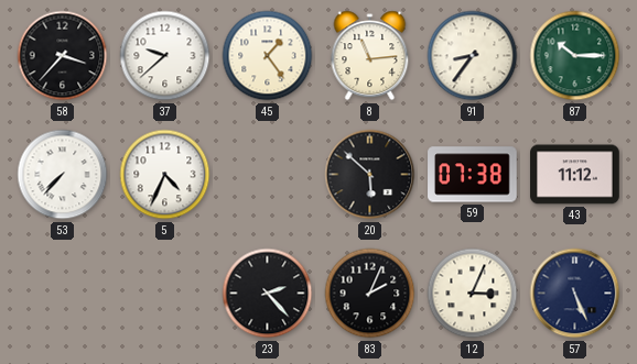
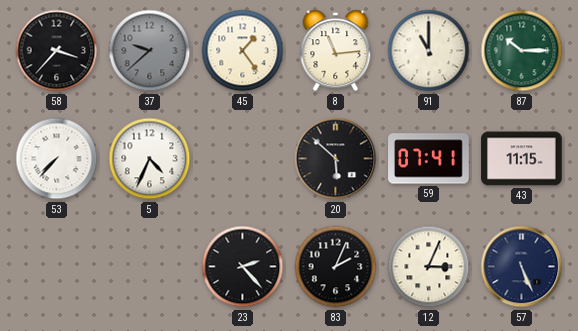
37 dial: white -> grey
91: 8:36 -> 11:00
59: 07:38 -> 07:41
43: 11:12 -> 11:15
